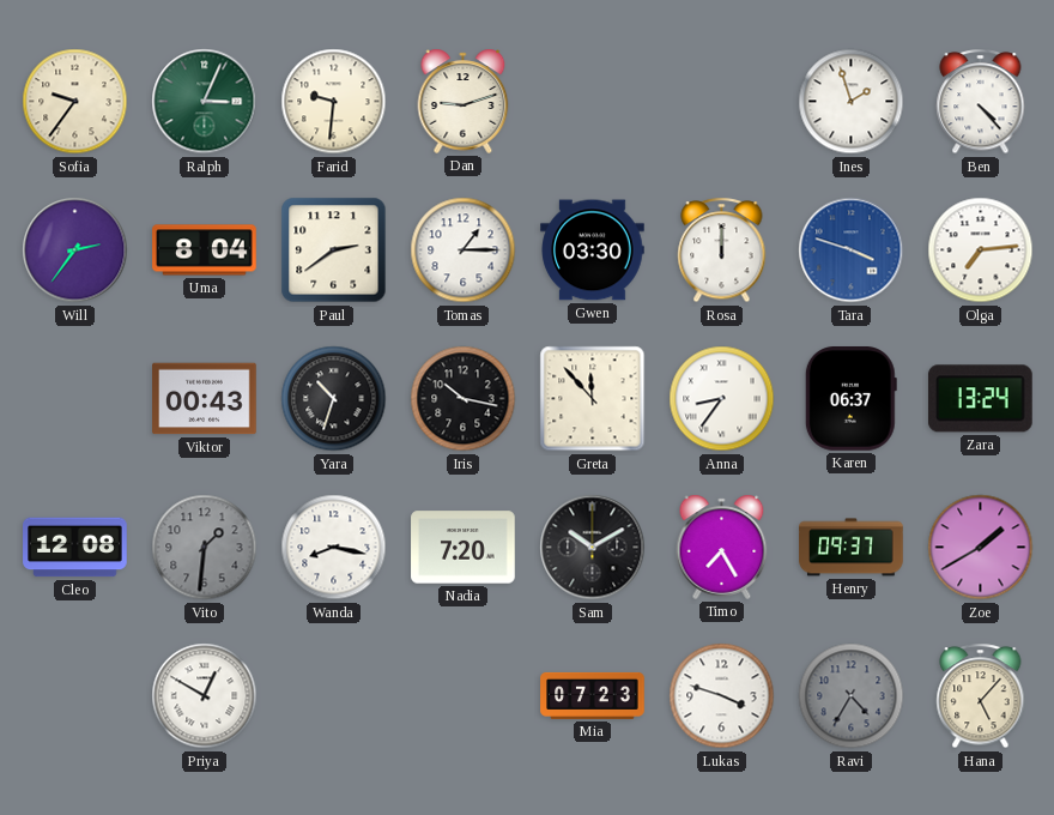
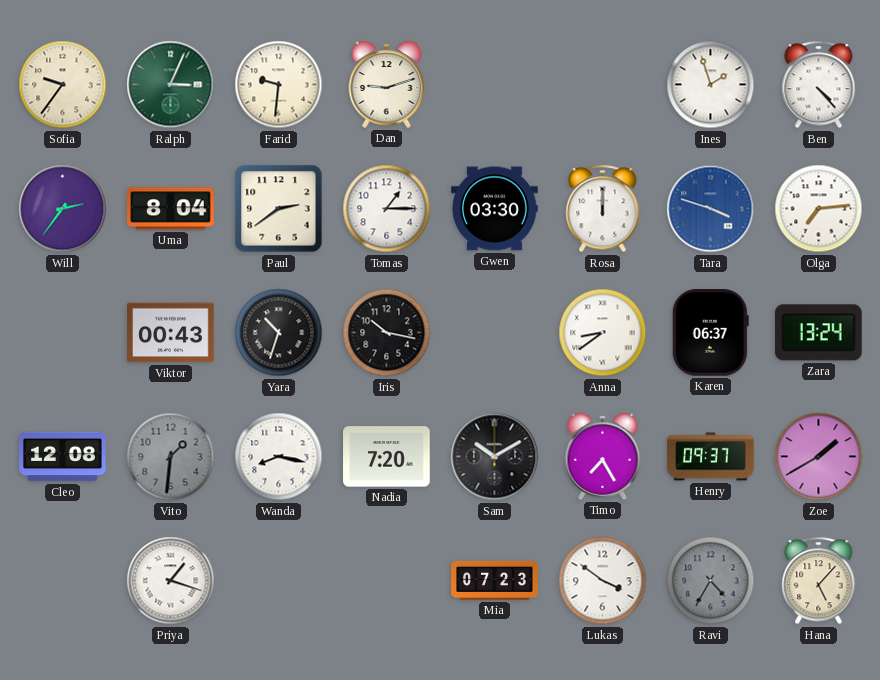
Greta: 11:53 -> none
Anna: 8:36 -> 8:39
Priya: 12:50 -> 1:18
Lukas: 3:48 -> 3:51
